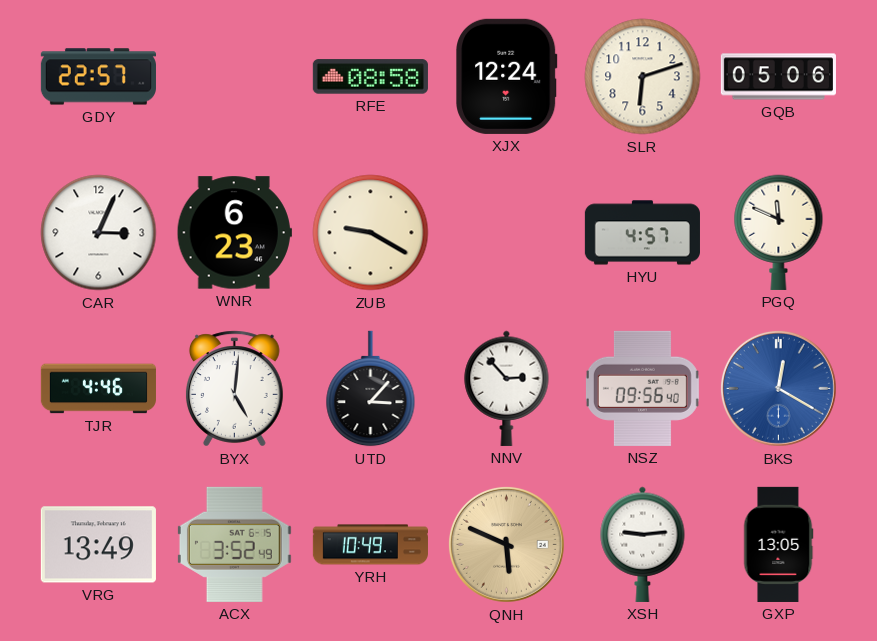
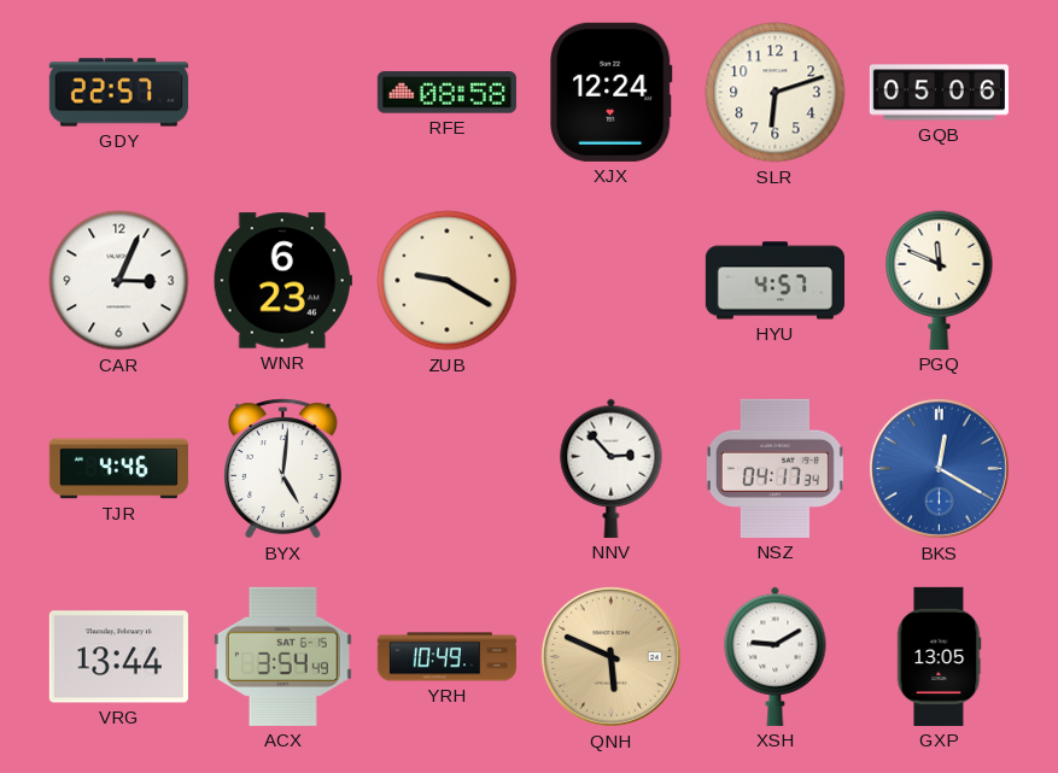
UTD: 3:07 -> none
NSZ: 09:56 -> 04:17
VRG: 13:49 -> 13:44
ACX: 3:52 -> 3:54
XSH: 9:14 -> 9:10
